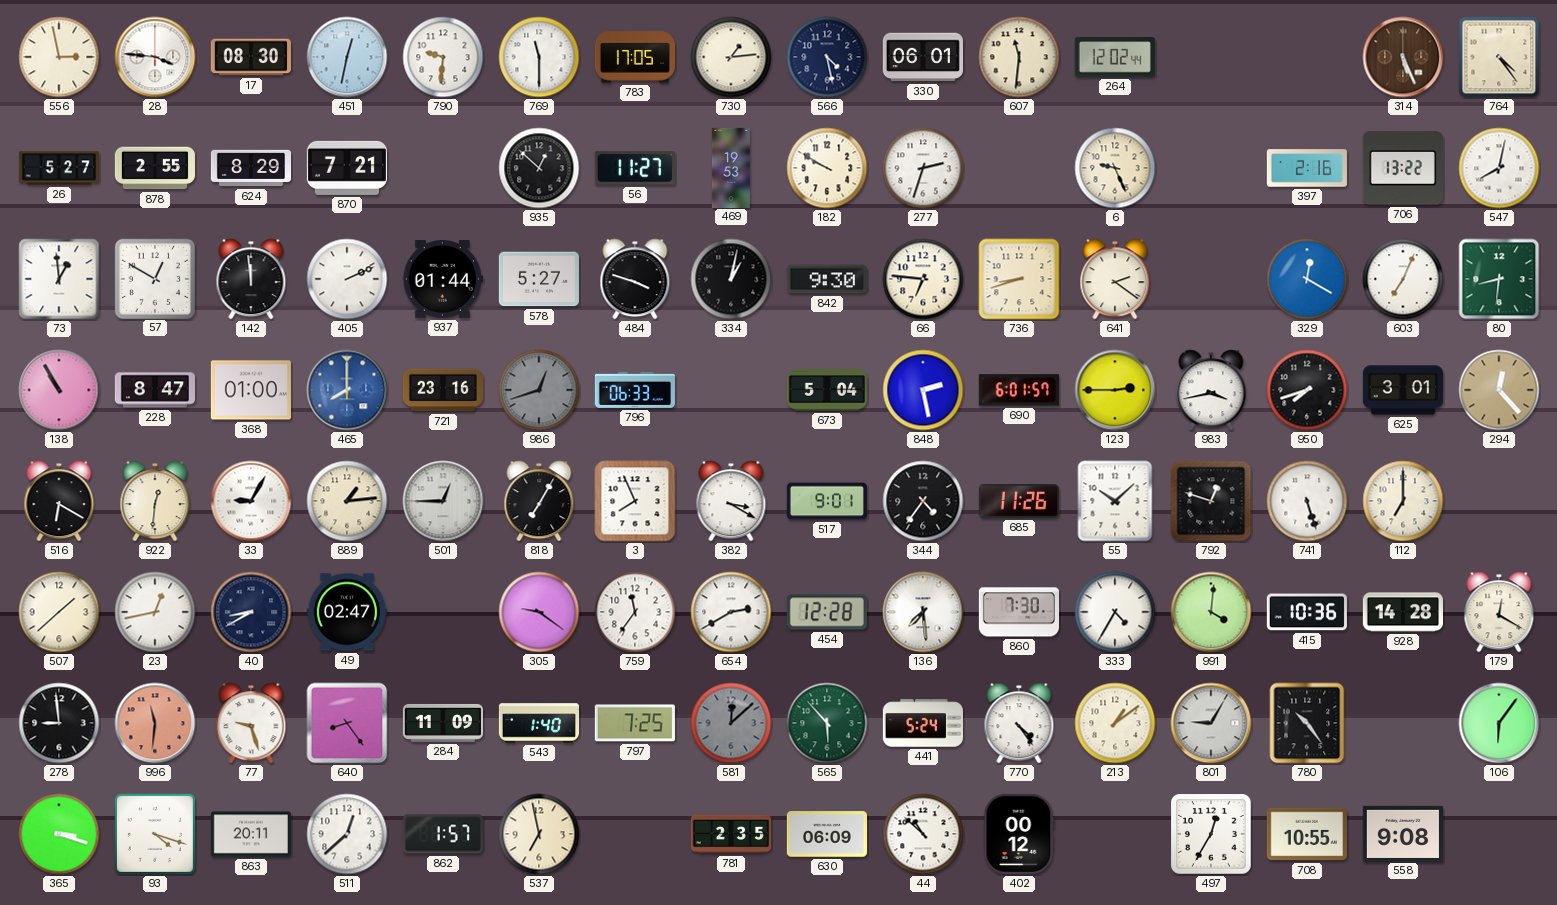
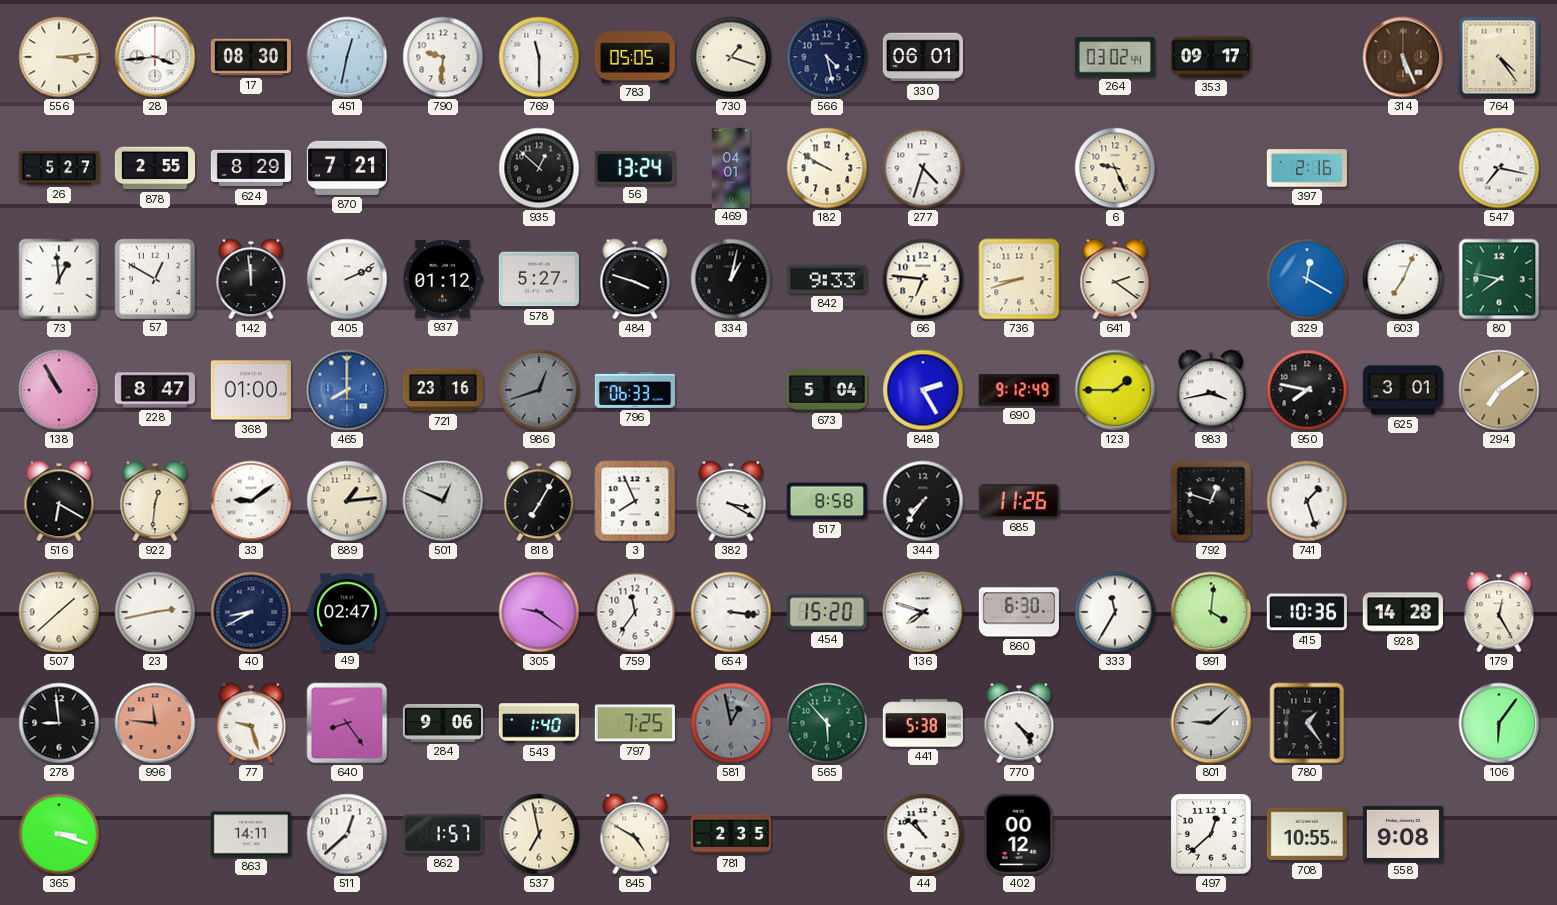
556: 2:58 -> 3:14
28: 3:46 -> 3:44
783: 17:05 -> 05:05
730: 1:14 -> 1:18
607: 11:31 -> none
264: 12:02 -> 03:02
353: none -> 09:17
56: 11:27 -> 13:24
469: 19:53 -> 04:01
277: 2:33 -> 4:33
706: 13:22 -> none
547: 8:02 -> 7:17
937: 01:44 -> 01:12
842: 9:30 -> 9:33
80: 8:31 -> 7:47
848: 2:28 -> 2:25
690: 6:01 -> 9:12
123: 2:45 -> 1:45
950: 7:42 -> 7:47
294: 12:23 -> 7:09
33: 9:05 -> 9:09
501: 12:45 -> 12:49
517: 9:01 -> 8:58
344: 4:36 -> 7:36
55: 10:08 -> none
741: 5:27 -> 1:27
112: 7:00 -> none
23: 12:43 -> 2:43
654: 2:40 -> 3:16
454: 12:28 -> 15:20
136: 7:29 -> 7:48
860: 7:30 -> 6:30
333: 4:35 -> 11:35
179: 12:20 -> 12:25
996: 11:31 -> 11:46
284: 11:09 -> 9:06
581: 12:08 -> 12:58
441: 5:24 -> 5:38
213: 1:09 -> none
801: 9:05 -> 9:08
780: 10:24 -> 1:24
93: 4:18 -> none
863: 20:11 -> 14:11
845: none -> 4:50
630: 06:09 -> none
497: 12:35 -> 12:38
